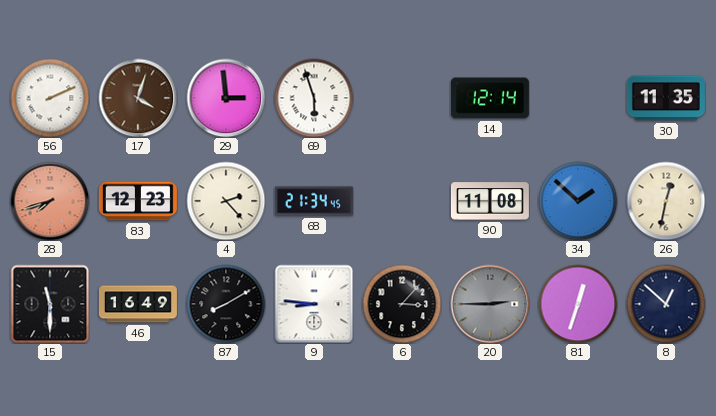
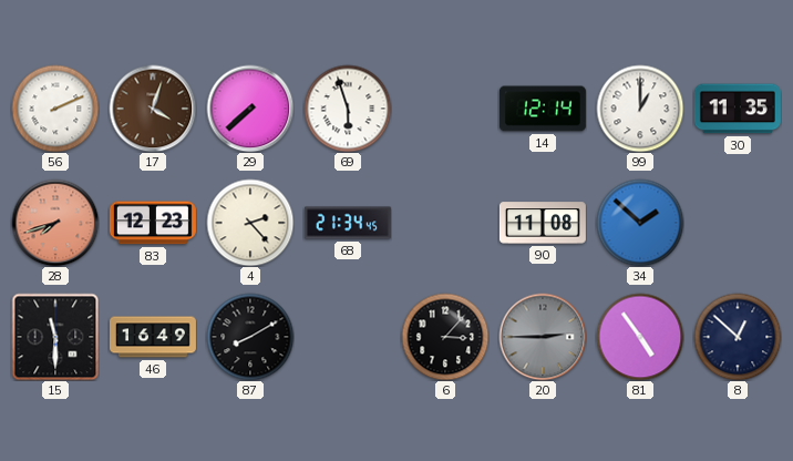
29: 2:59 -> 7:38
99: none -> 1:00
26: 12:32 -> none
9: 8:46 -> none
81: 12:33 -> 4:54
